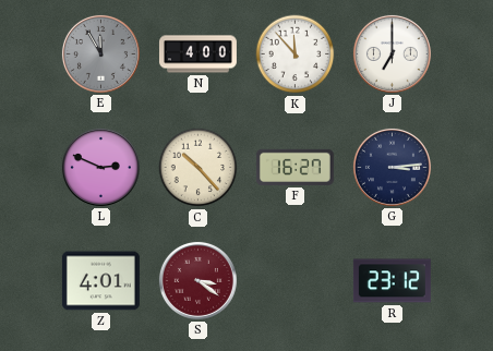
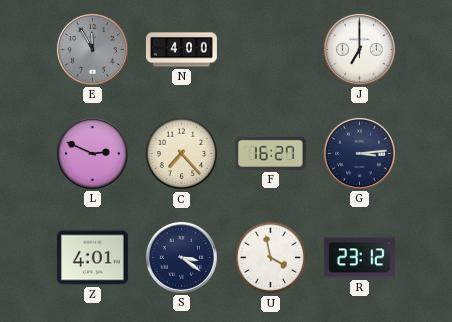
K: 11:53 -> none
C: 10:23 -> 7:23
S dial: burgundy -> navy
U: none -> 3:58
